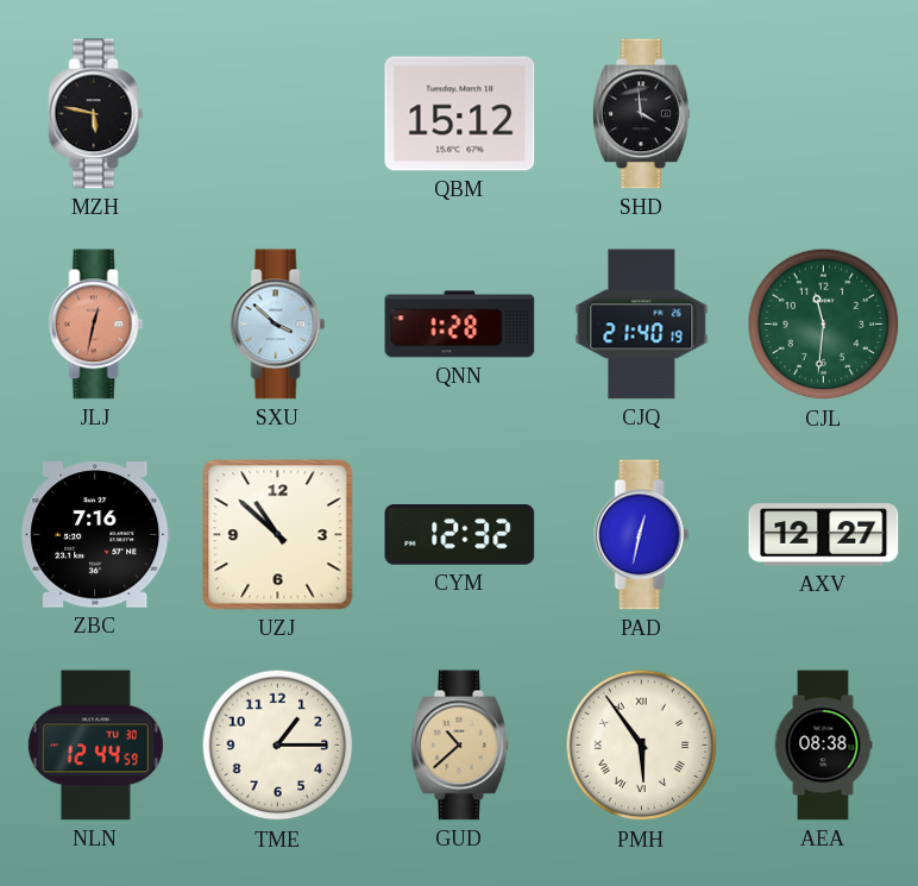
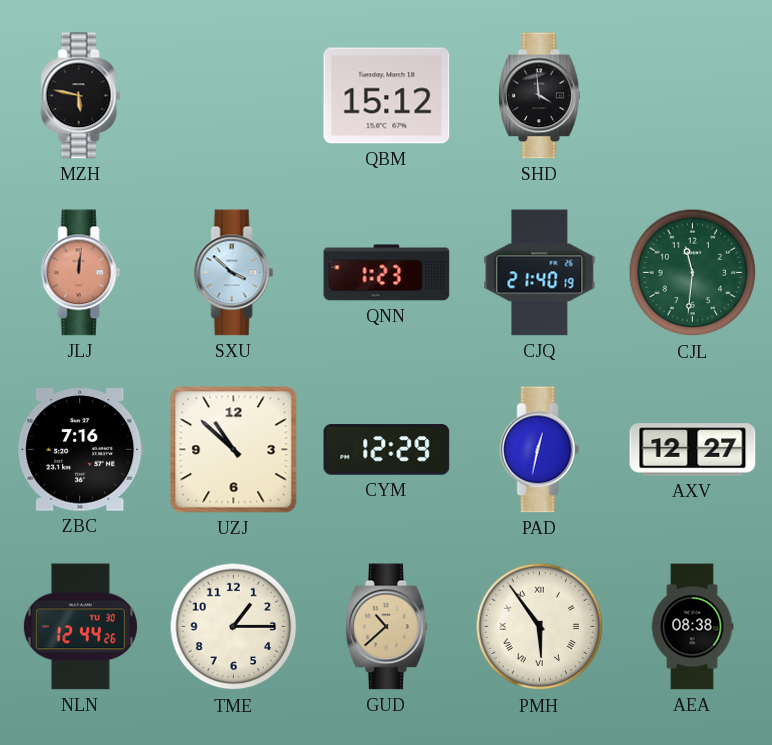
JLJ: 12:32 -> 12:01
QNN: 1:28 -> 1:23
CYM: 12:32 -> 12:29
NLN: 12:44:59 -> 12:44:26
